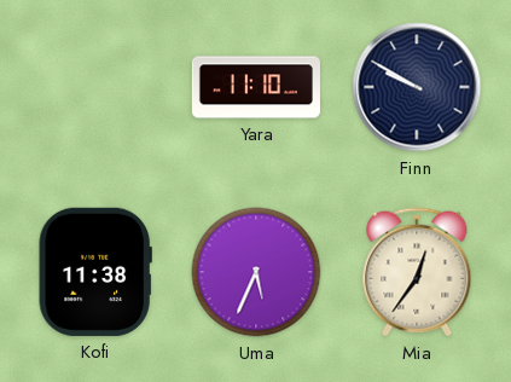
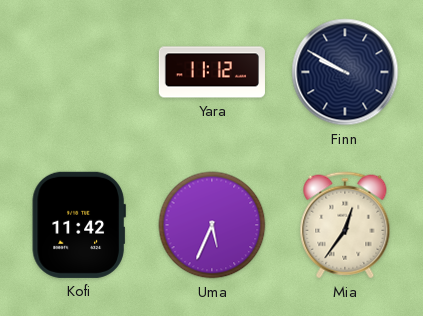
Yara: 11:10 -> 11:12
Kofi: 11:38 -> 11:42
